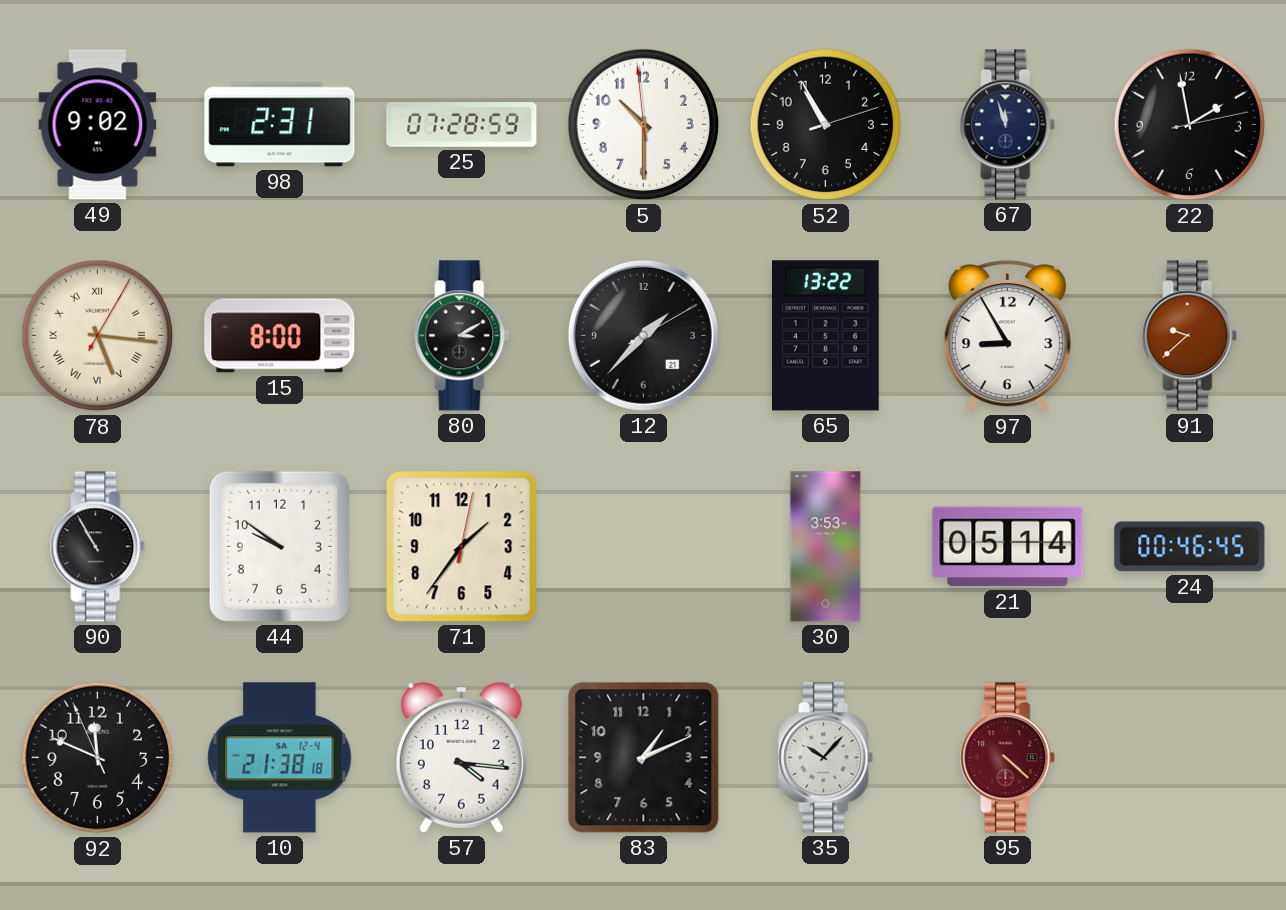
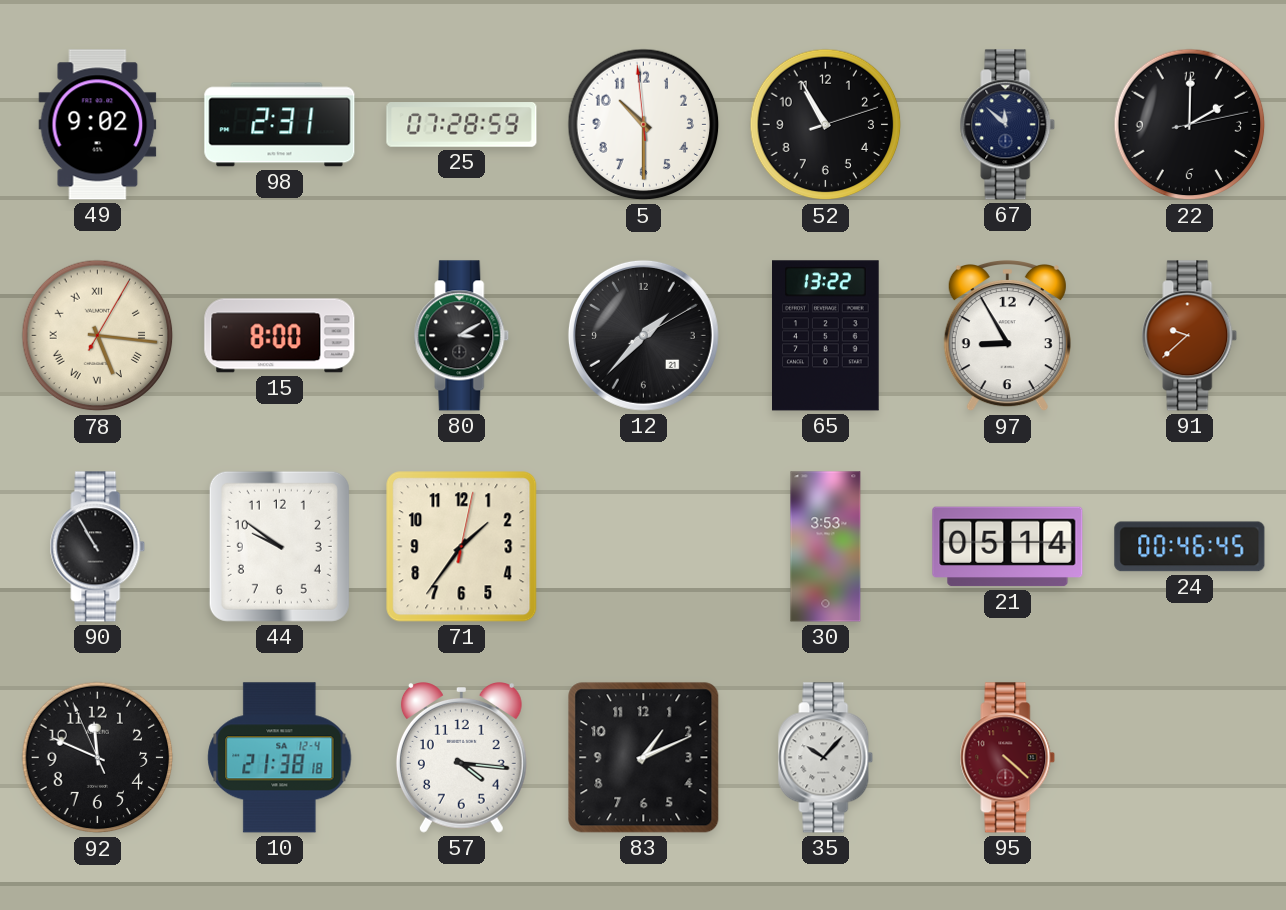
67: 11:57 -> 11:52
22: 1:58 -> 2:00
